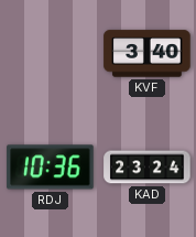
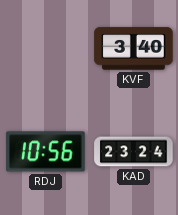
RDJ: 10:36 -> 10:56
